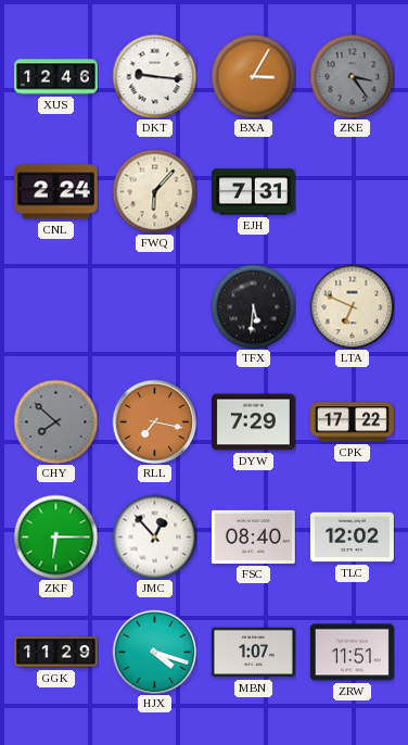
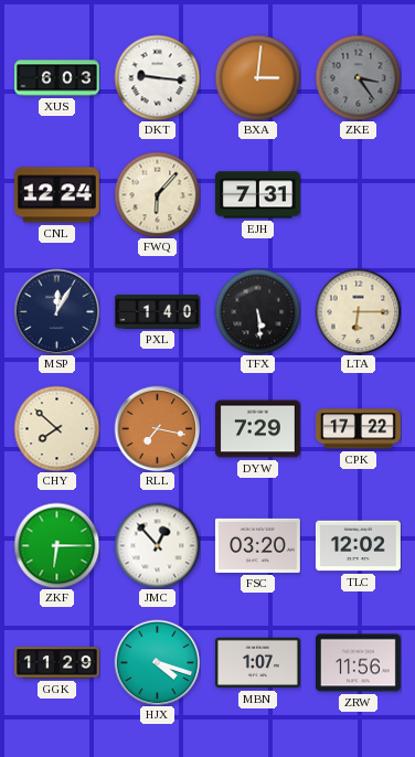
XUS: 12:46 -> 6:03
BXA: 3:05 -> 3:01
CNL: 2:24 -> 12:24
MSP: none -> 12:05
PXL: none -> 1:40
TFX: 5:31 -> 5:29
LTA: 6:49 -> 6:15
CHY dial: grey -> cream
FSC: 08:40 -> 03:20
ZRW: 11:51 -> 11:56
